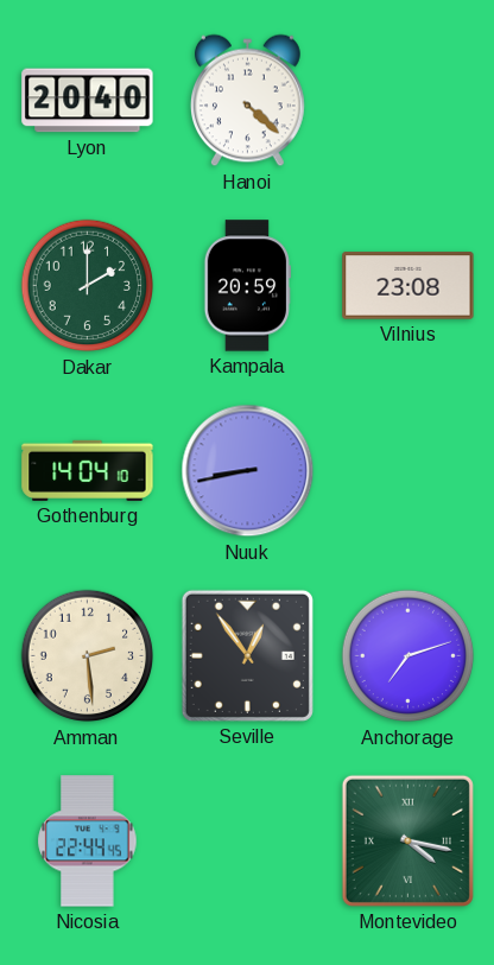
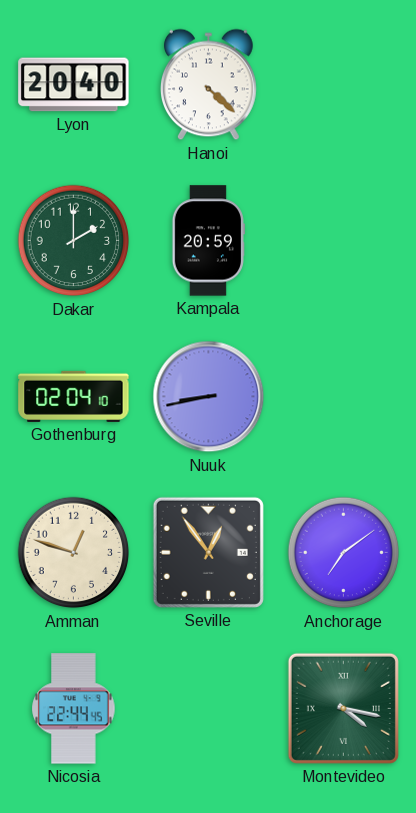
Vilnius: 23:08 -> none
Gothenburg: 14:04 -> 02:04
Amman: 2:29 -> 12:48
Anchorage: 7:12 -> 7:09
